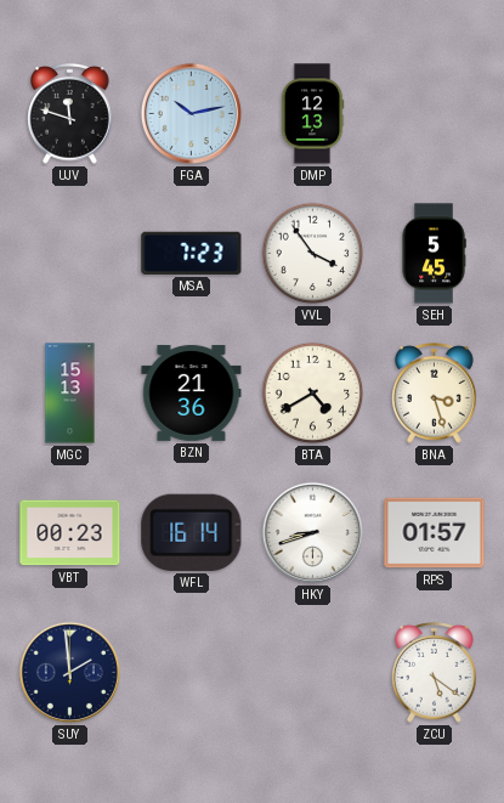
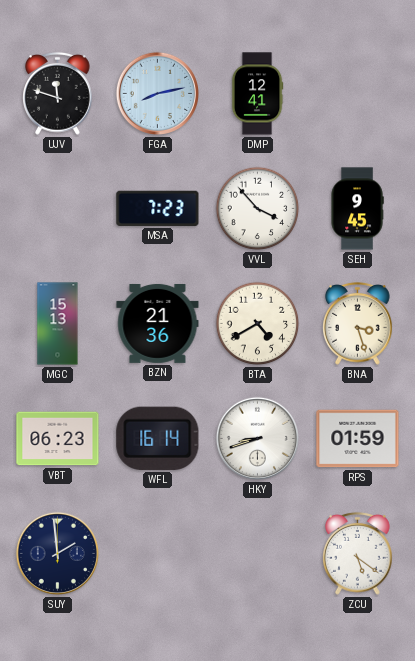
FGA: 10:13 -> 8:13
DMP: 12:13 -> 12:41
VVL: 3:54 -> 3:53
SEH: 5:45 -> 9:45
VBT: 00:23 -> 06:23
RPS: 01:57 -> 01:59
